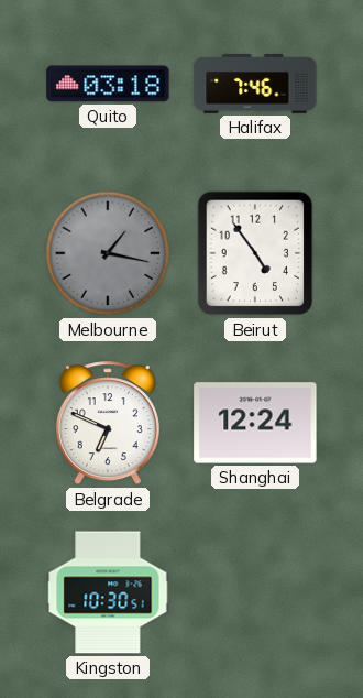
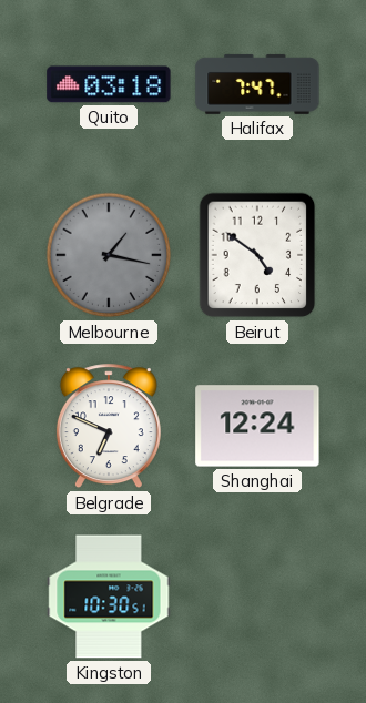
Halifax: 7:46 -> 7:47
Beirut: 4:54 -> 4:51
